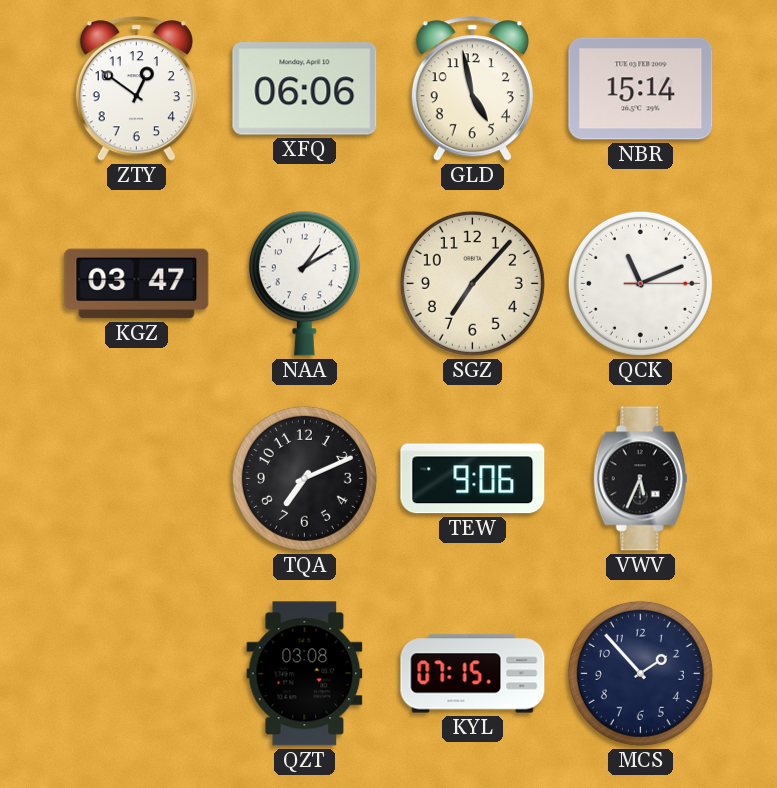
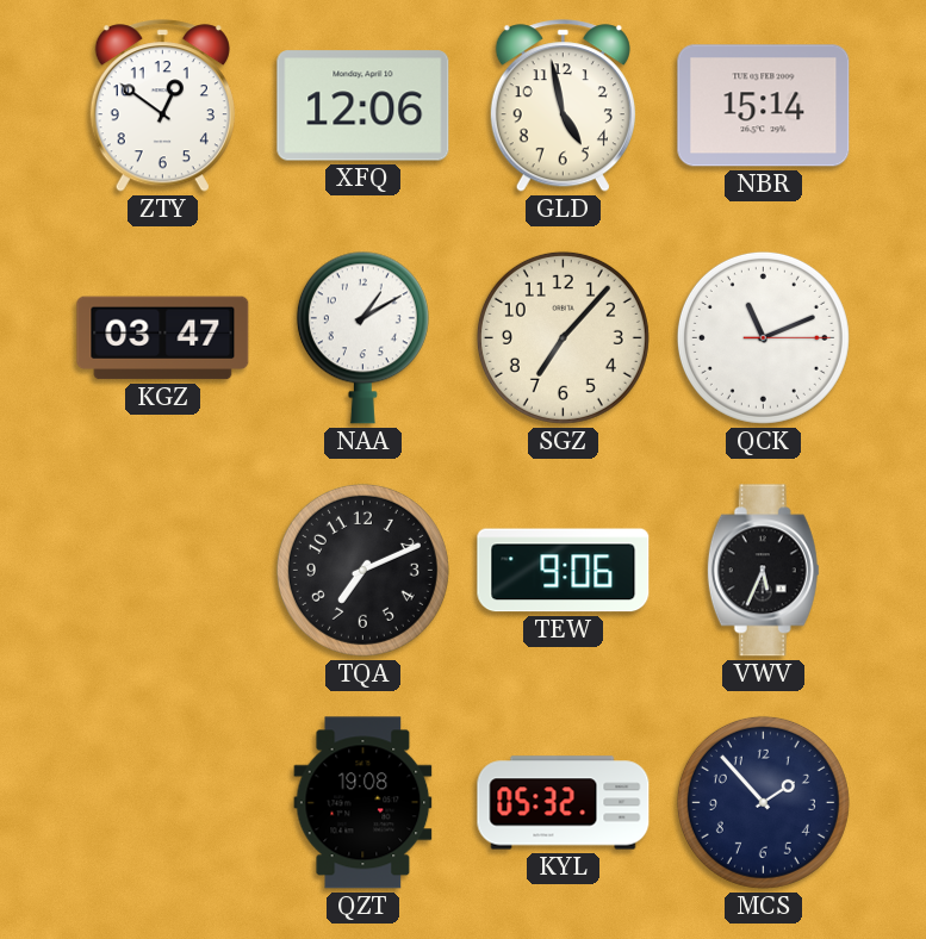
XFQ: 06:06 -> 12:06
QZT: 03:08 -> 19:08
KYL: 07:15 -> 05:32
